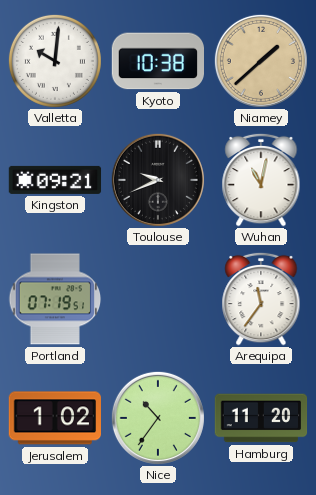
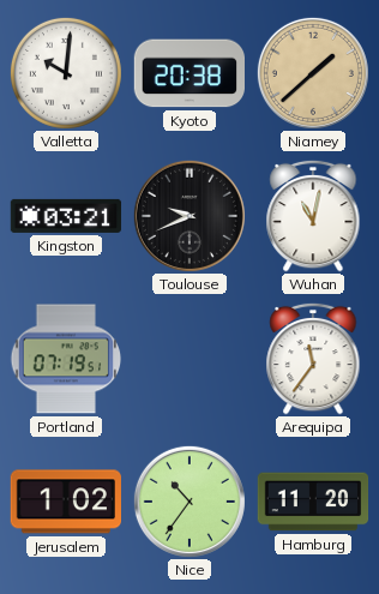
Kyoto: 10:38 -> 20:38
Kingston: 09:21 -> 03:21
